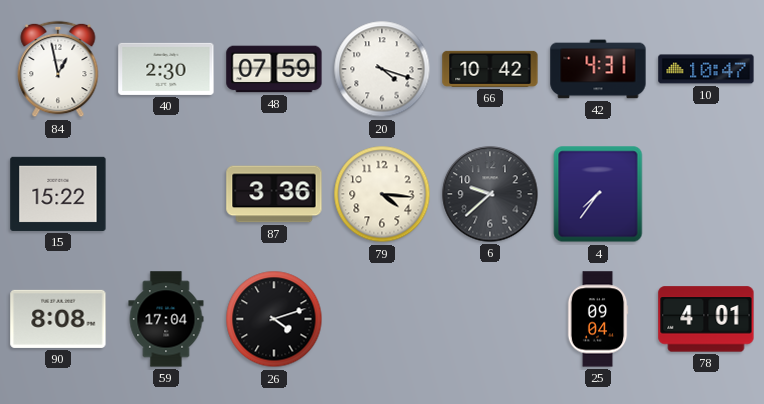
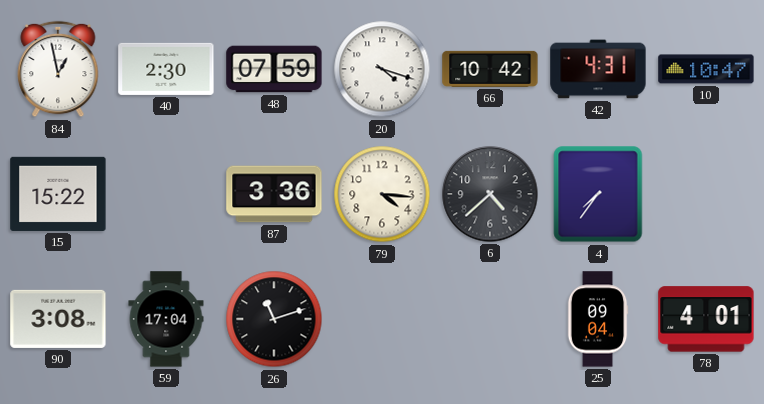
6: 9:38 -> 4:38
90: 8:08 -> 3:08
26: 4:12 -> 11:12
